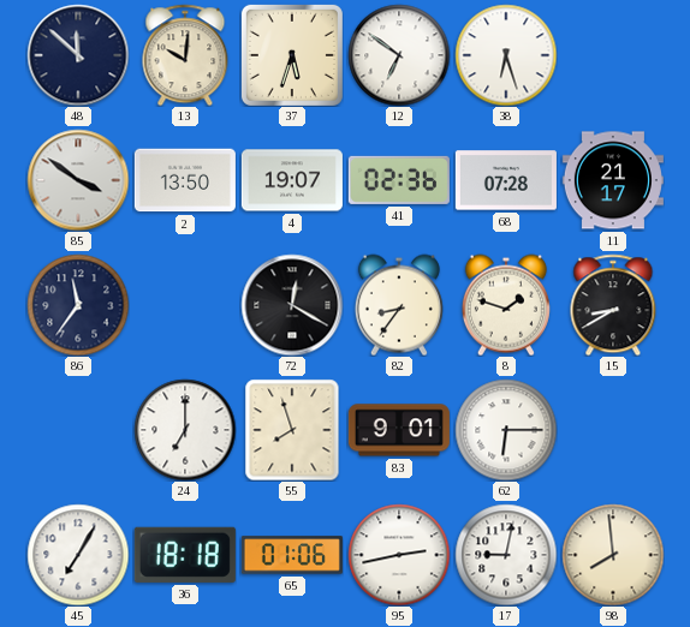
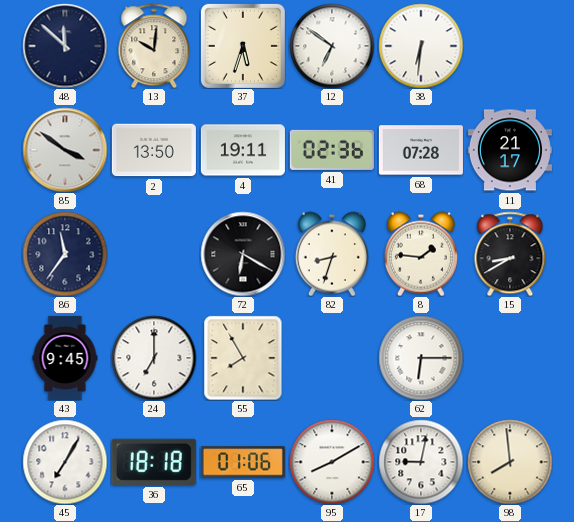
38: 6:27 -> 6:31
4: 19:07 -> 19:11
72: 12:20 -> 6:20
82: 8:36 -> 8:33
8: 1:48 -> 1:46
43: none -> 9:45
55: 7:57 -> 7:55
83: 9:01 -> none
95: 2:43 -> 8:10
